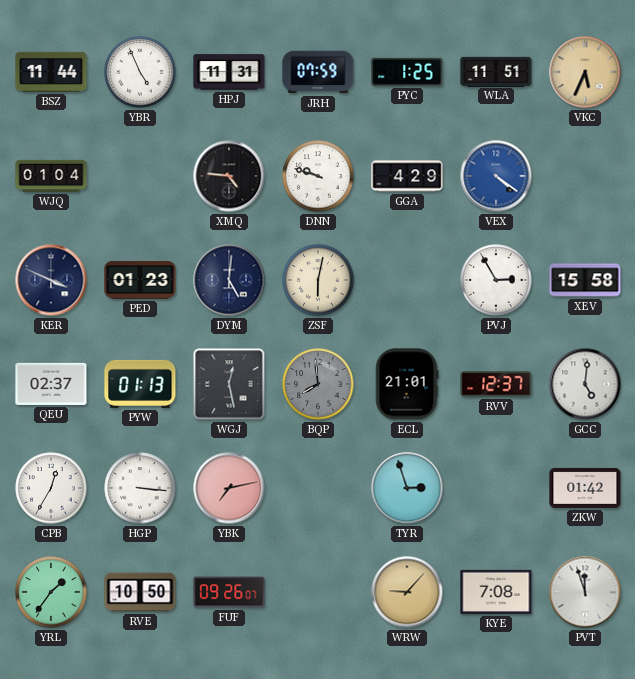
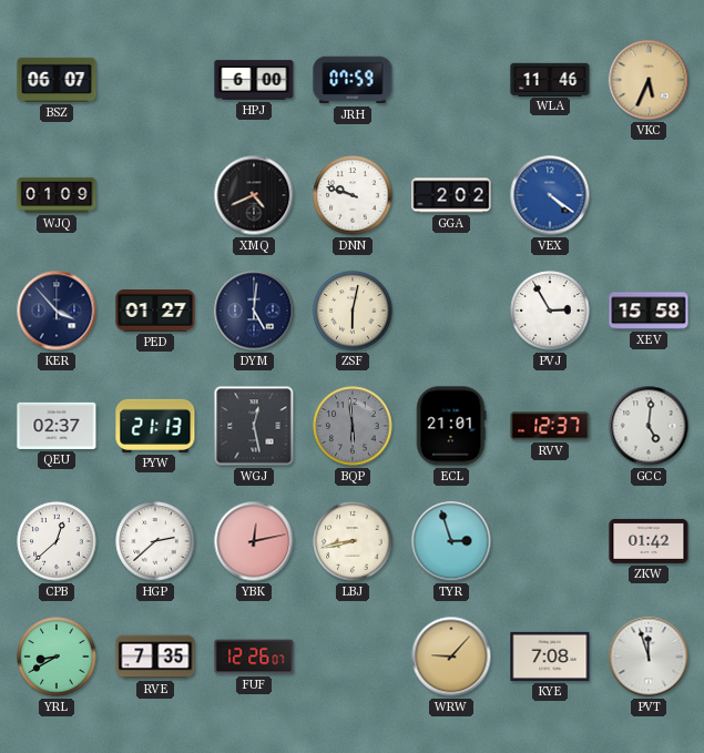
BSZ: 11:44 -> 06:07
YBR: 4:56 -> none
HPJ: 11:31 -> 6:00
PYC: 1:25 -> none
WLA: 11:51 -> 11:46
WJQ: 01:04 -> 01:09
XMQ: 4:46 -> 4:41
GGA: 4:29 -> 2:02
KER: 3:49 -> 3:53
PED: 01:23 -> 01:27
PYW: 01:13 -> 21:13
BQP: 7:59 -> 5:59
CPB: 12:35 -> 12:38
HGP: 3:16 -> 2:38
YBK: 7:13 -> 12:13
LBJ: none -> 8:43
YRL: 1:36 -> 8:40
RVE: 10:50 -> 7:35
FUF: 09:26 -> 12:26
